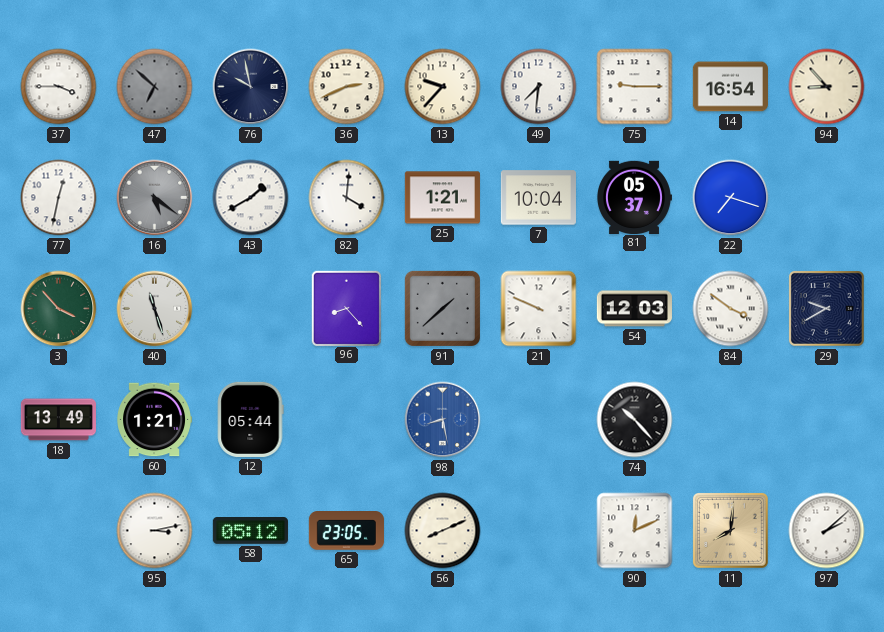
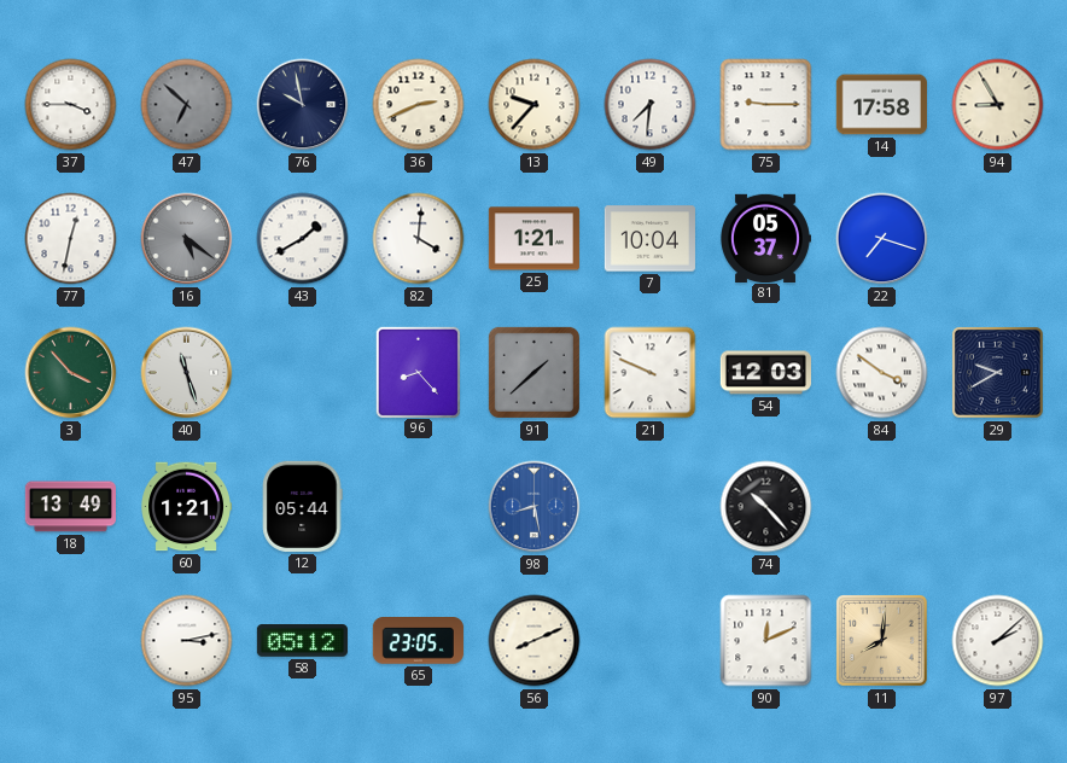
14: 16:54 -> 17:58
94: 8:53 -> 8:55
